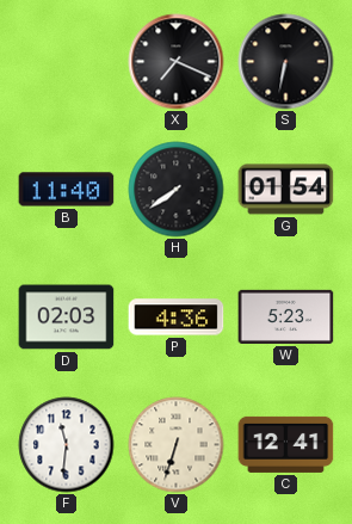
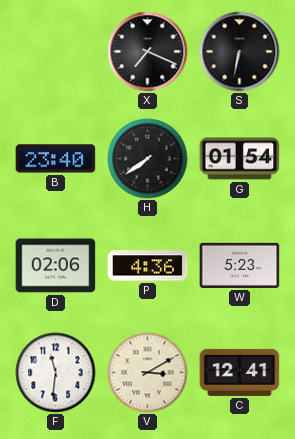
B: 11:40 -> 23:40
D: 02:03 -> 02:06
V: 6:33 -> 3:10
